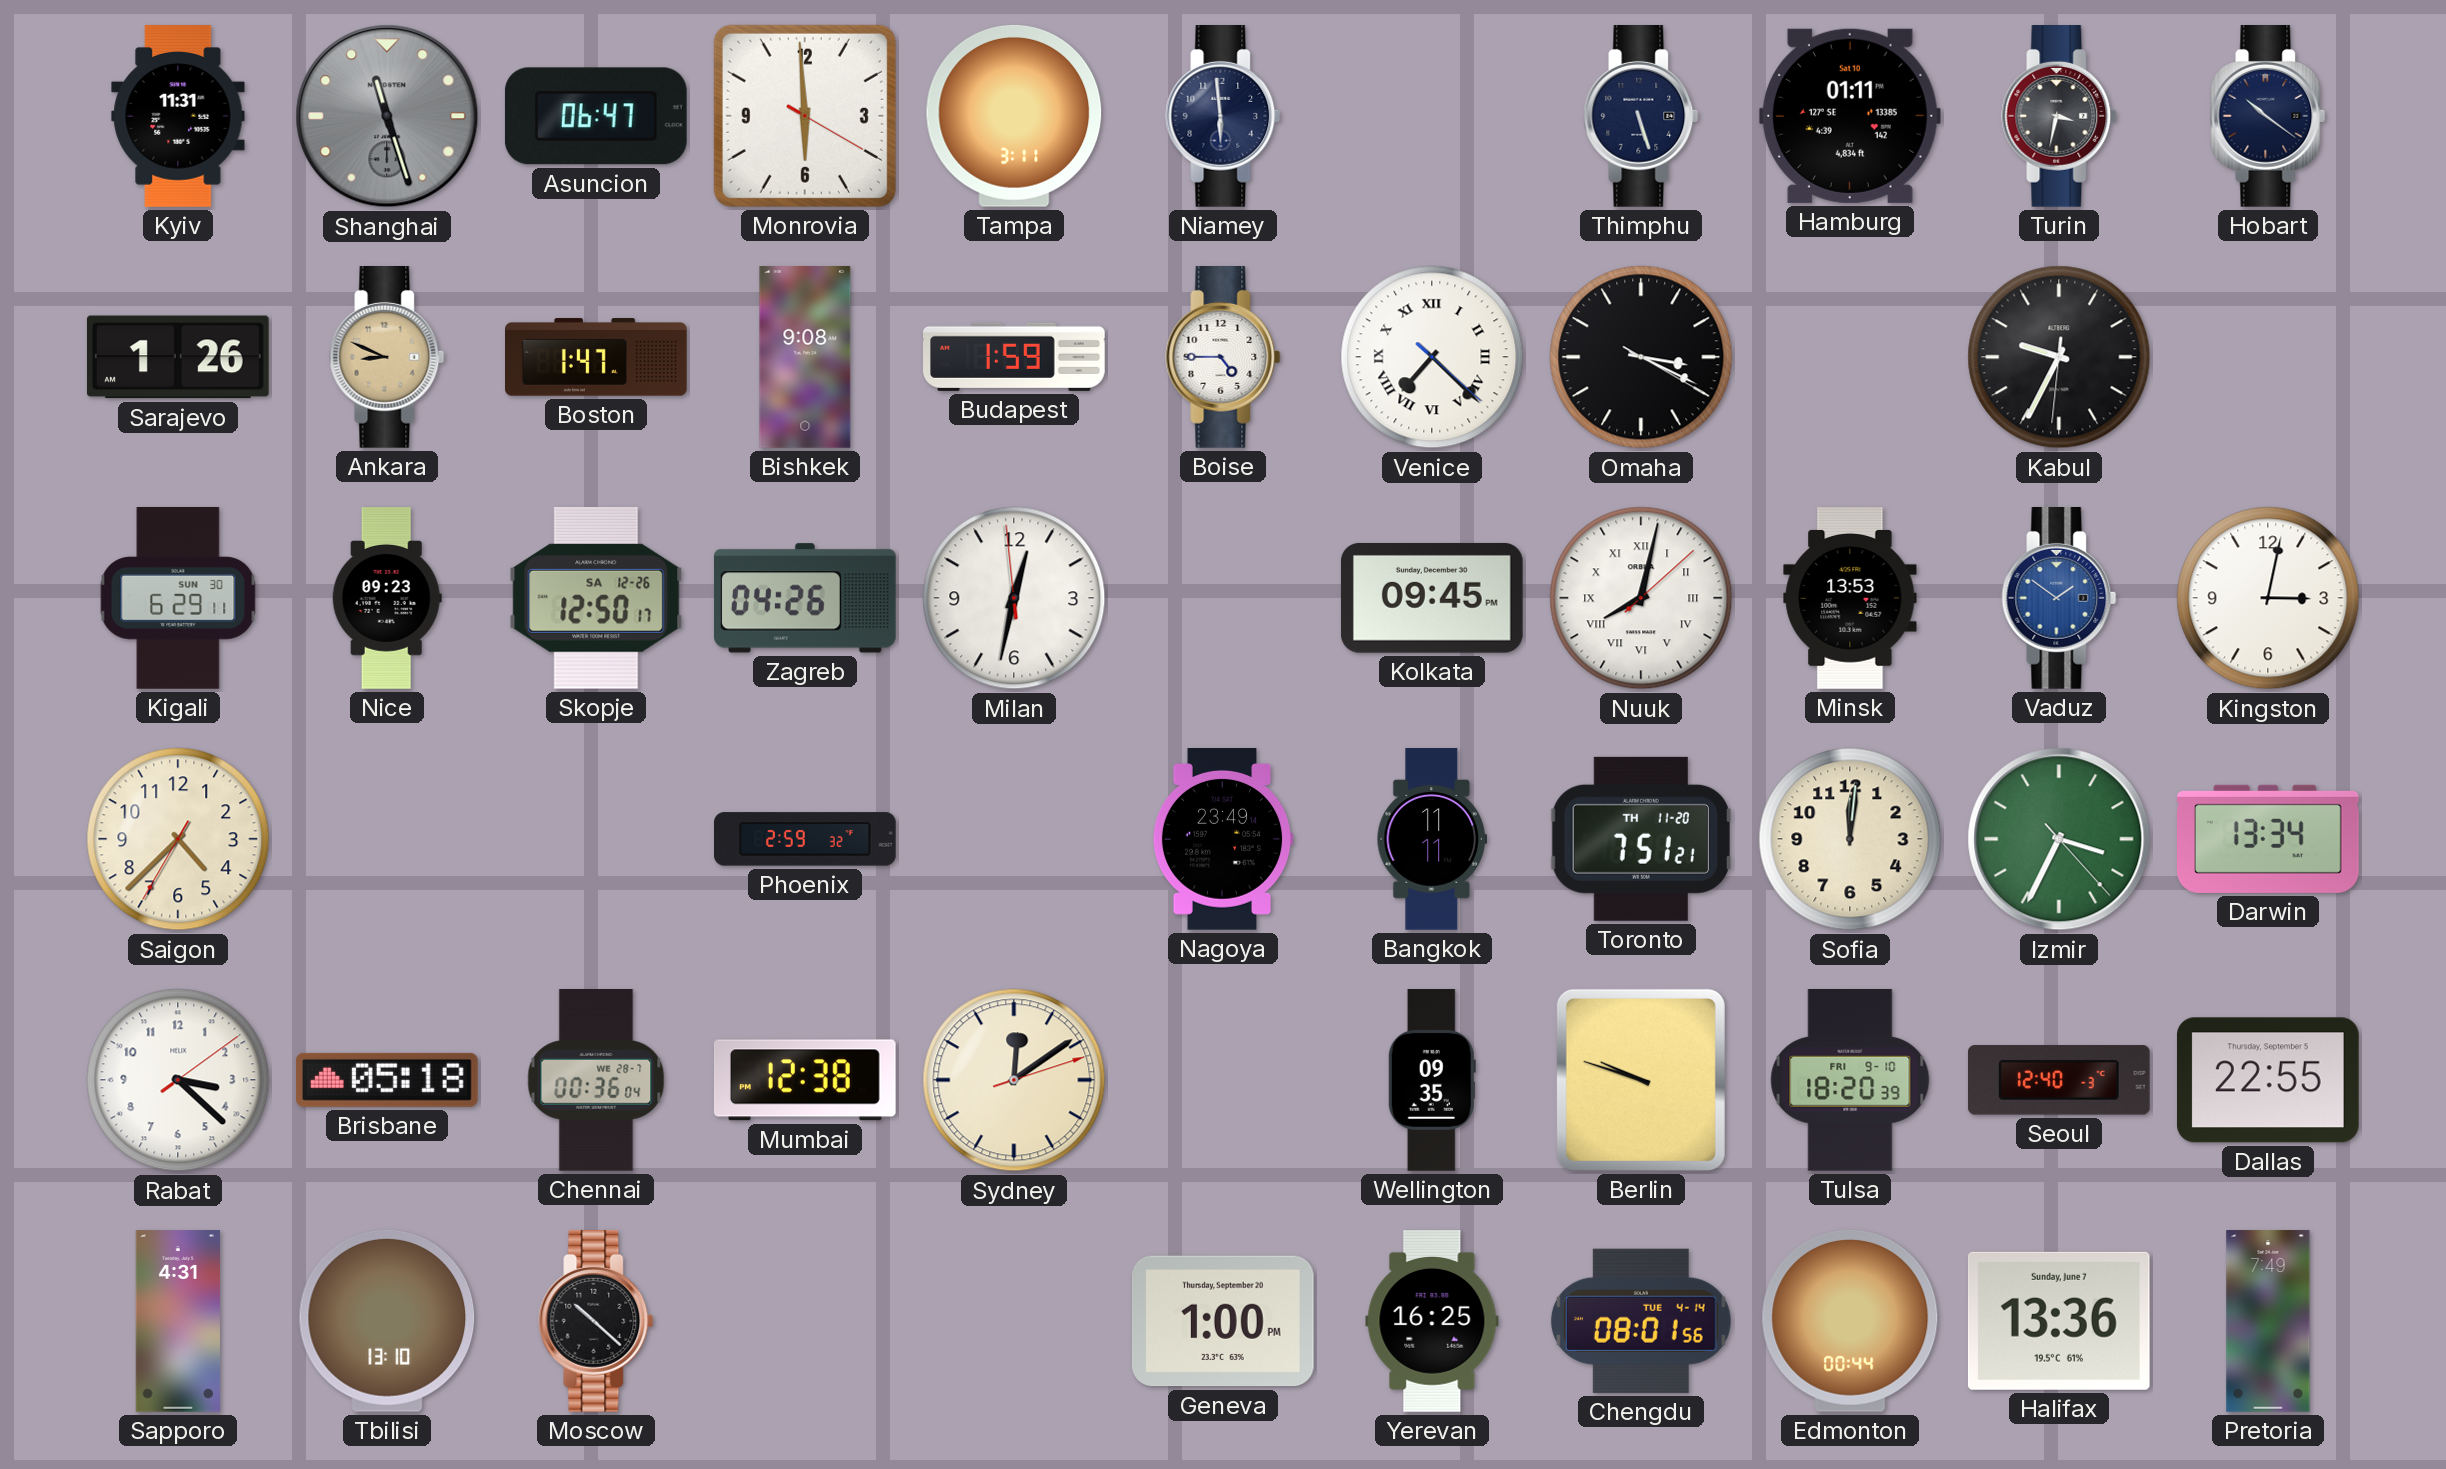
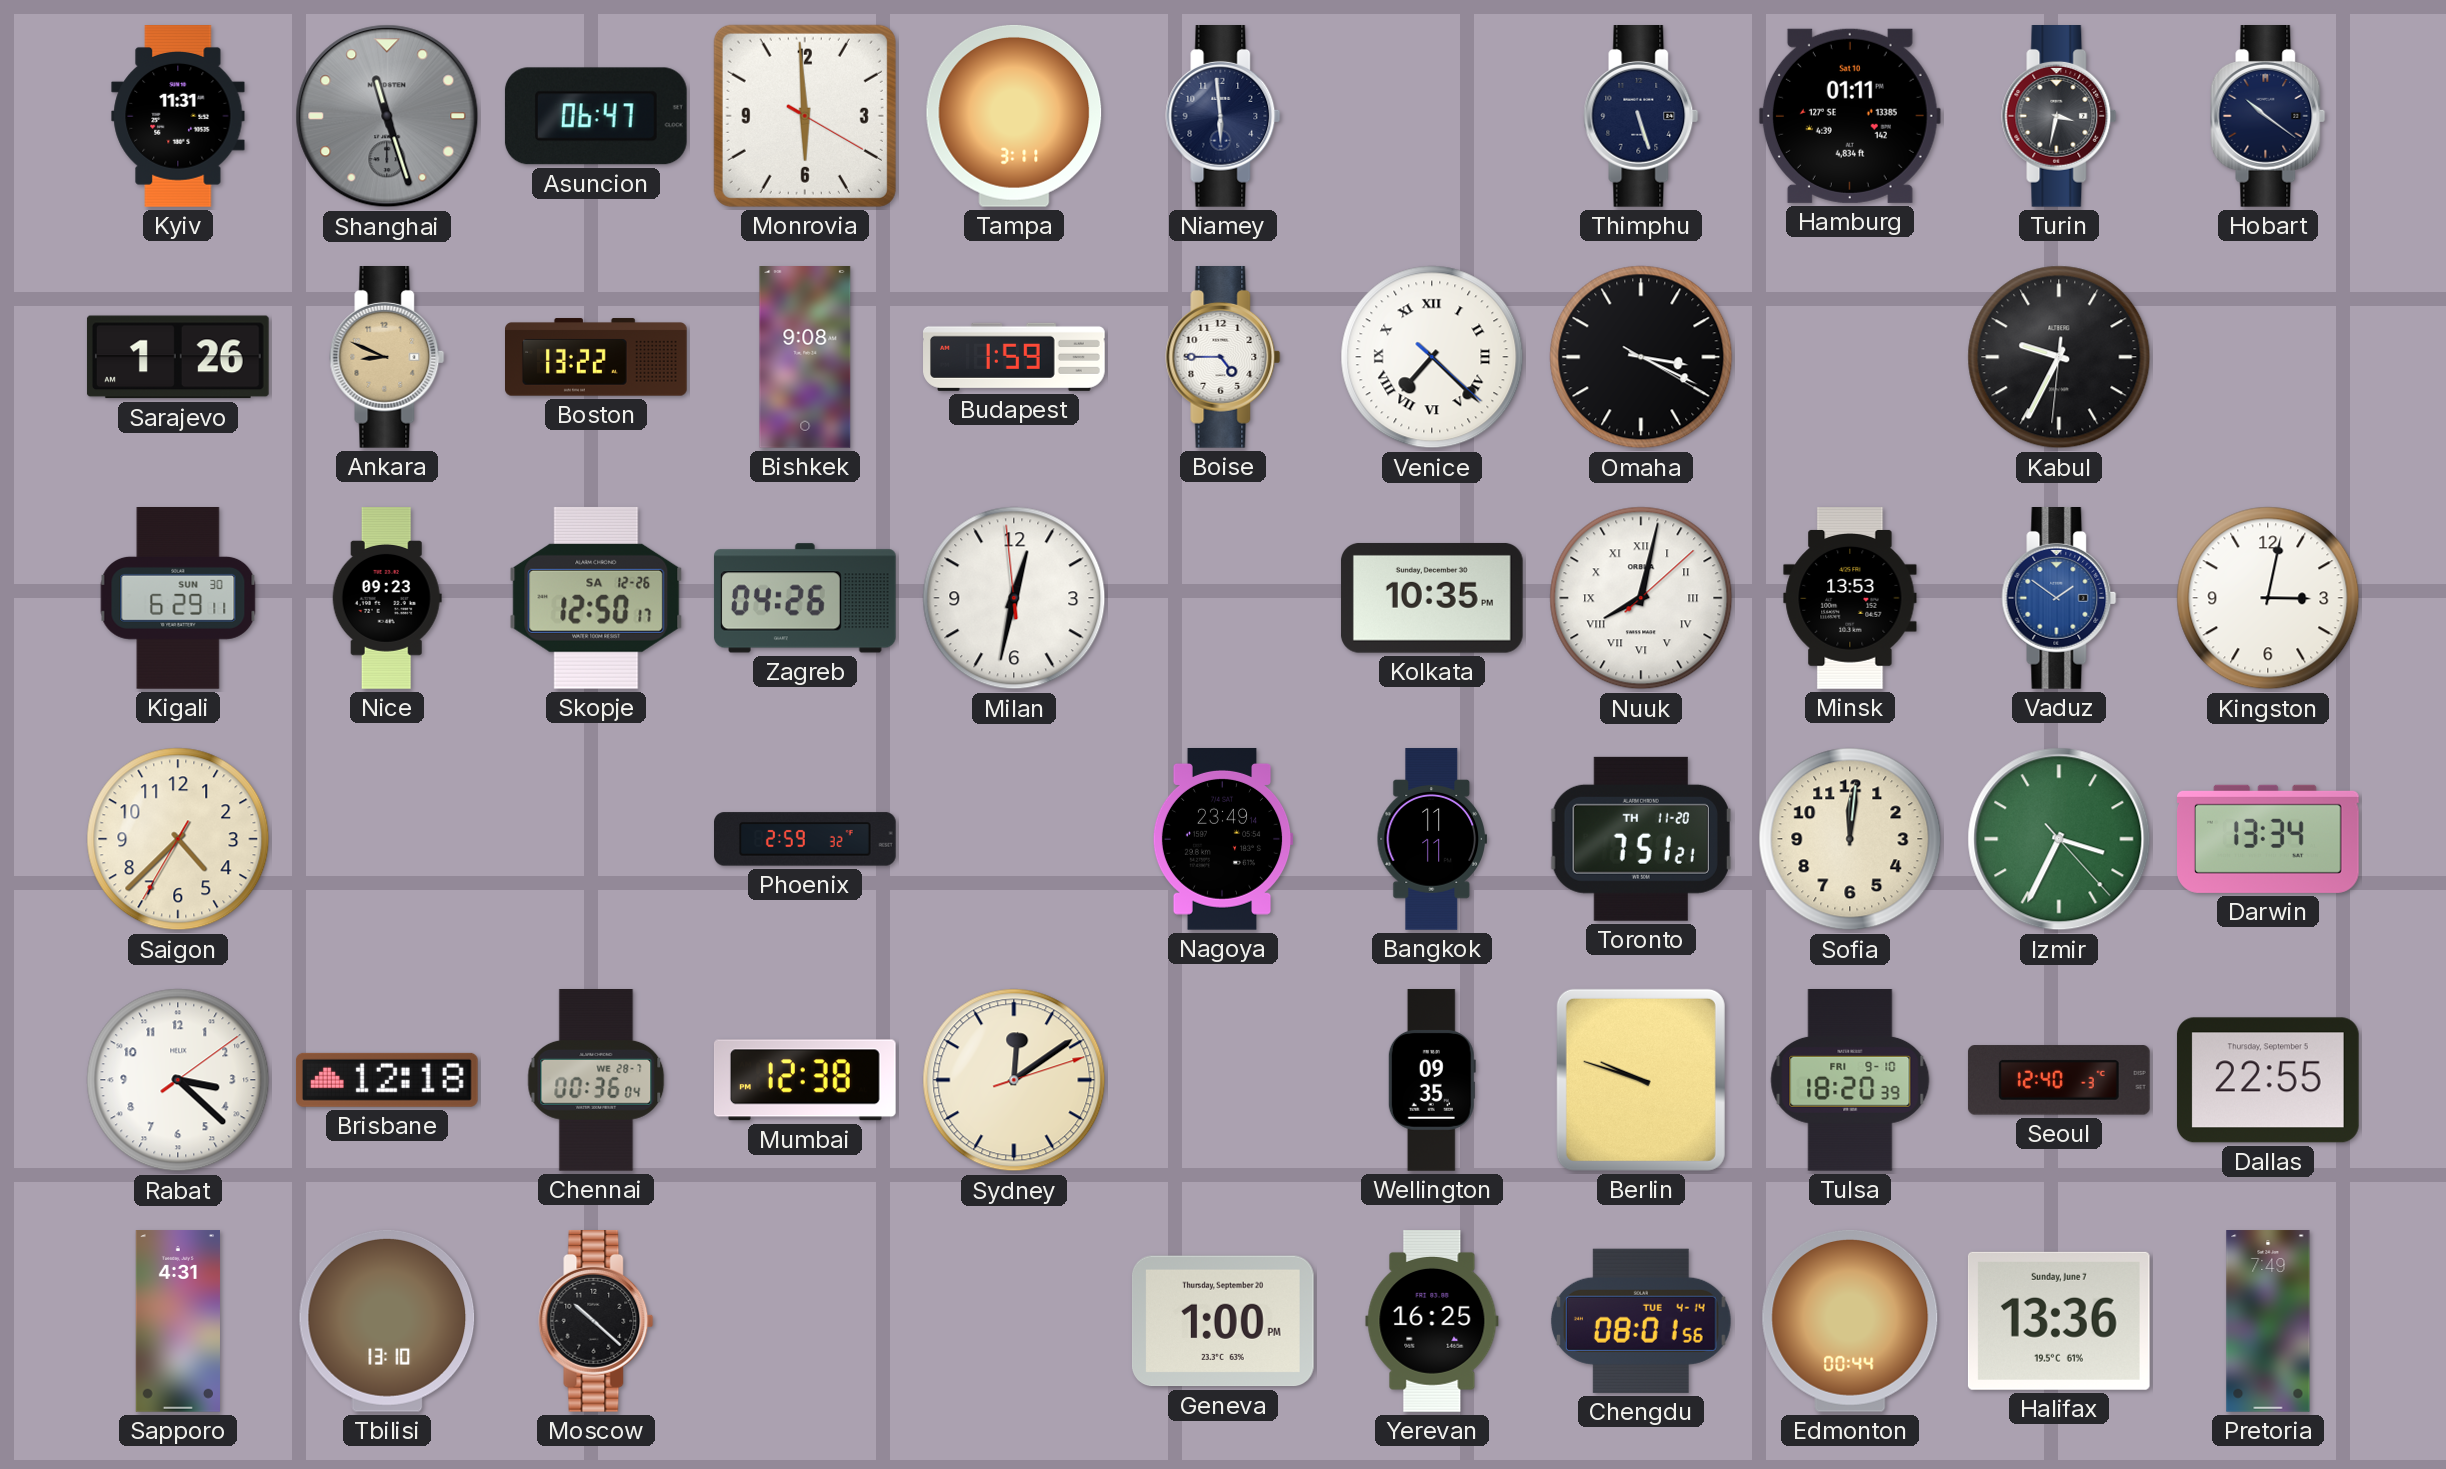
Boston: 1:47 -> 13:22
Kolkata: 09:45 -> 10:35
Brisbane: 05:18 -> 12:18
